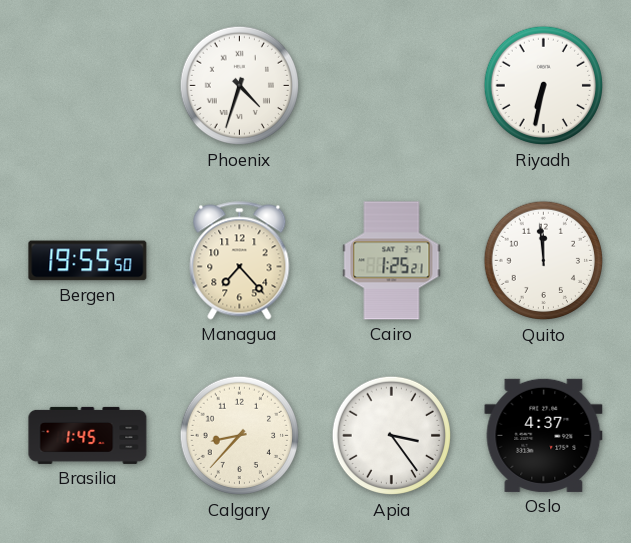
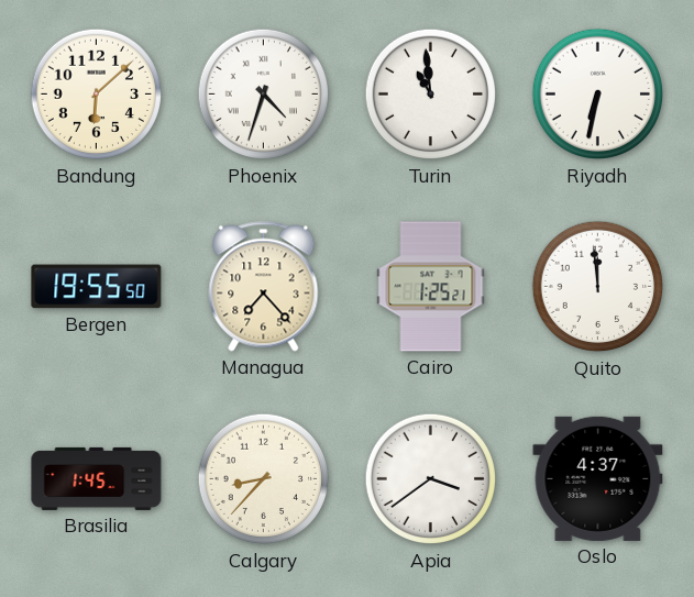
Bandung: none -> 6:08
Turin: none -> 10:59
Apia: 3:24 -> 3:39
